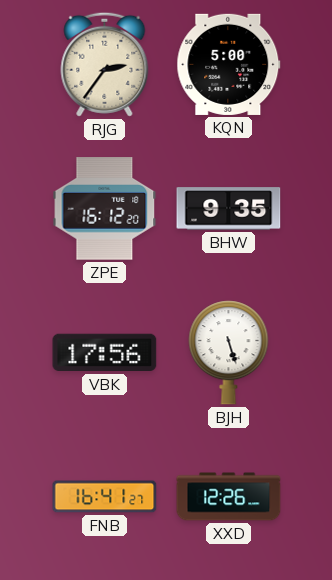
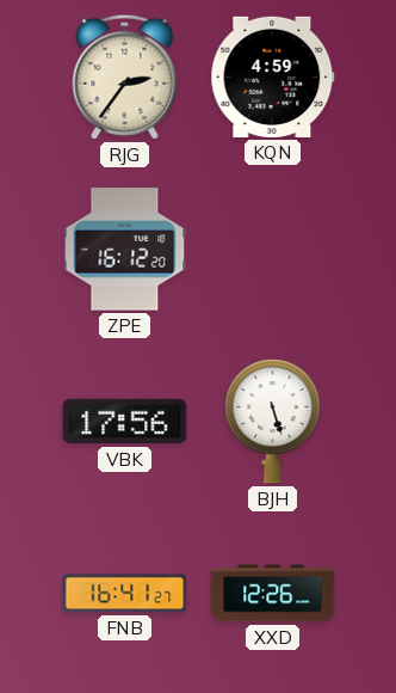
KQN: 5:00 -> 4:59
BHW: 9:35 -> none
